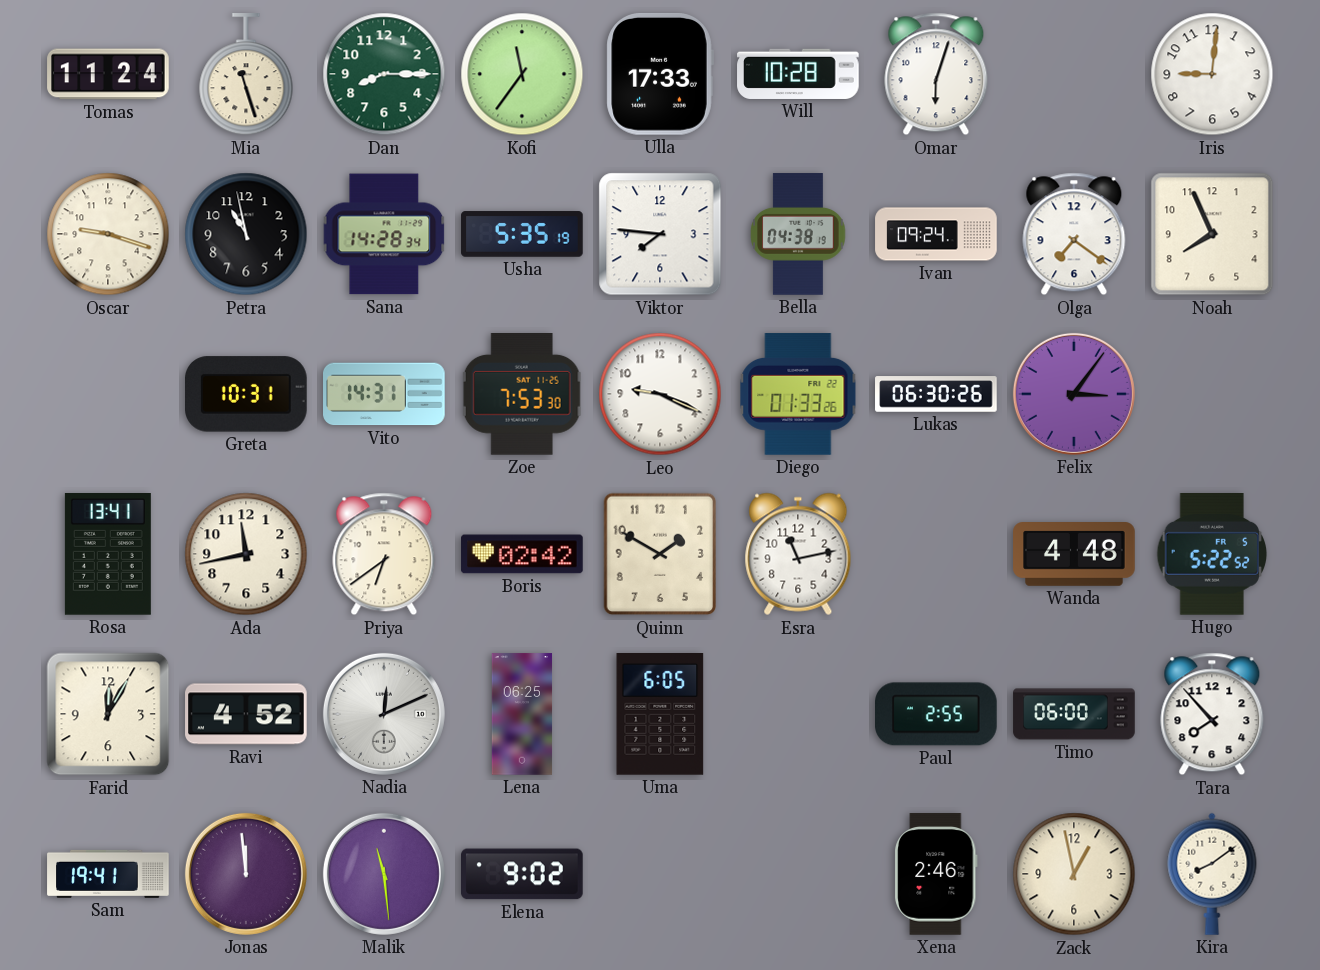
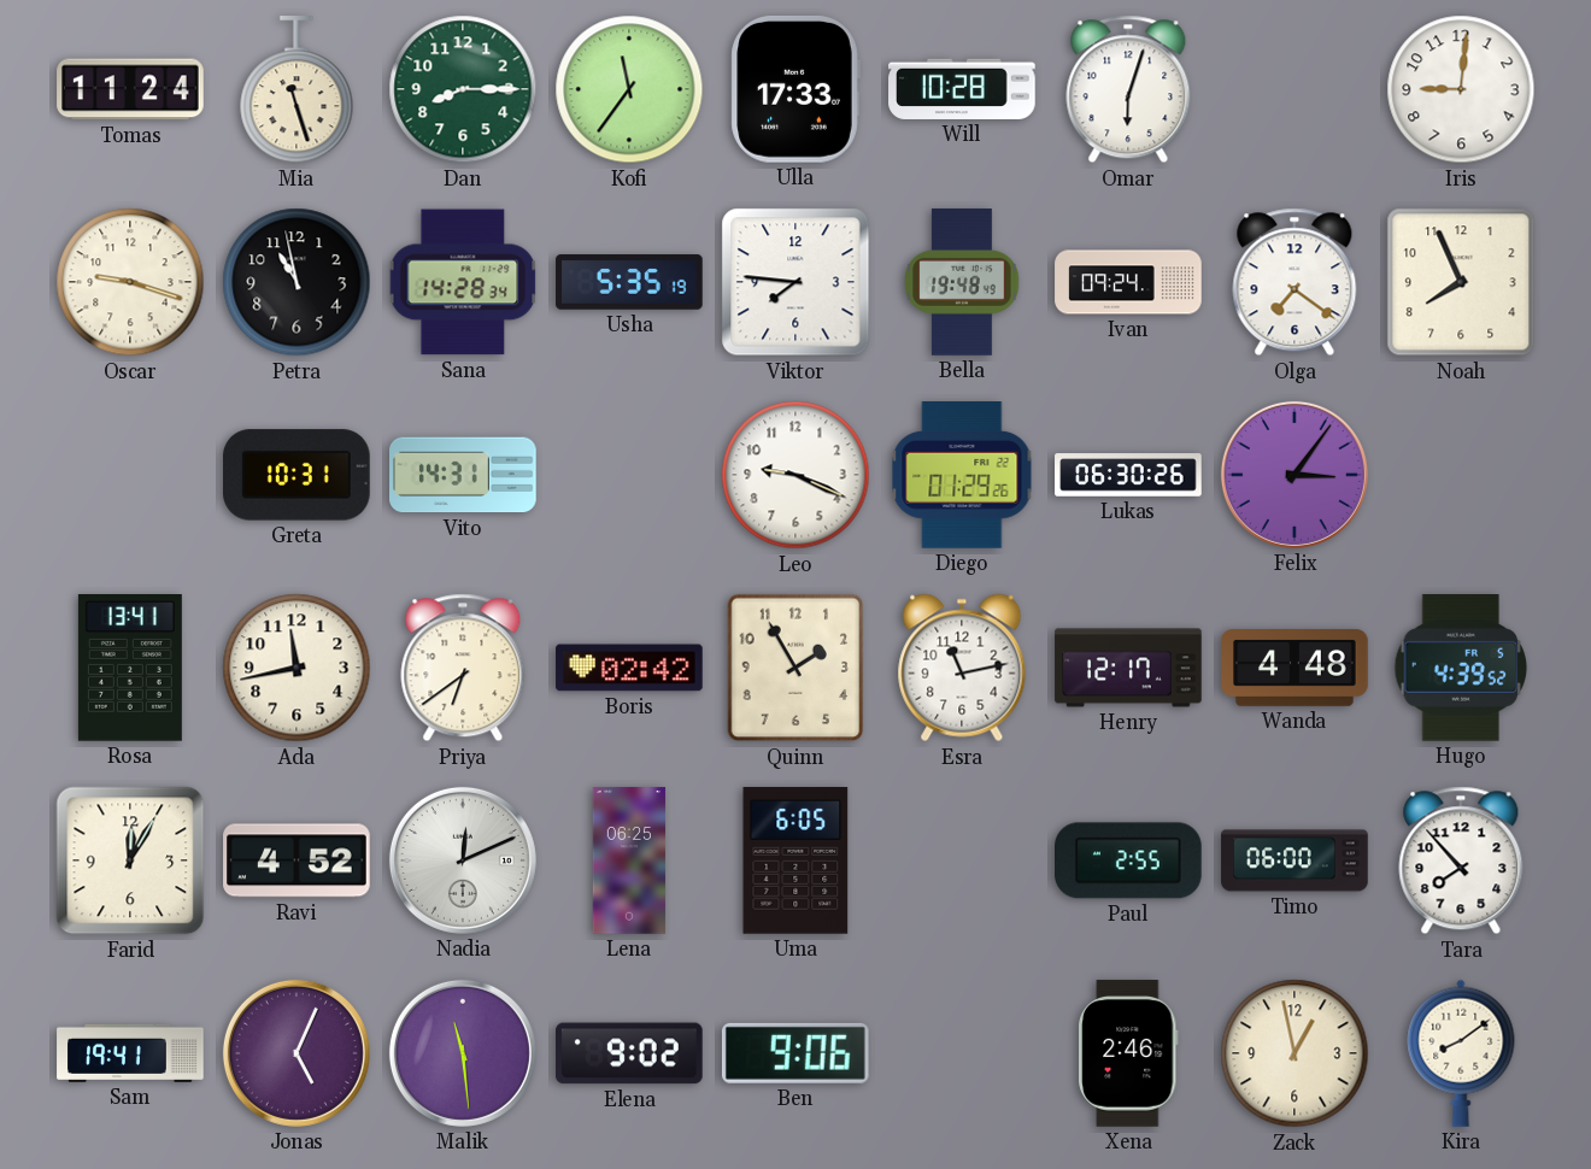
Bella: 04:38 -> 19:48
Zoe: 7:53 -> none
Diego: 01:33 -> 01:29
Quinn: 1:50 -> 1:55
Henry: none -> 12:17
Hugo: 5:22 -> 4:39
Jonas: 11:59 -> 5:04
Ben: none -> 9:06
